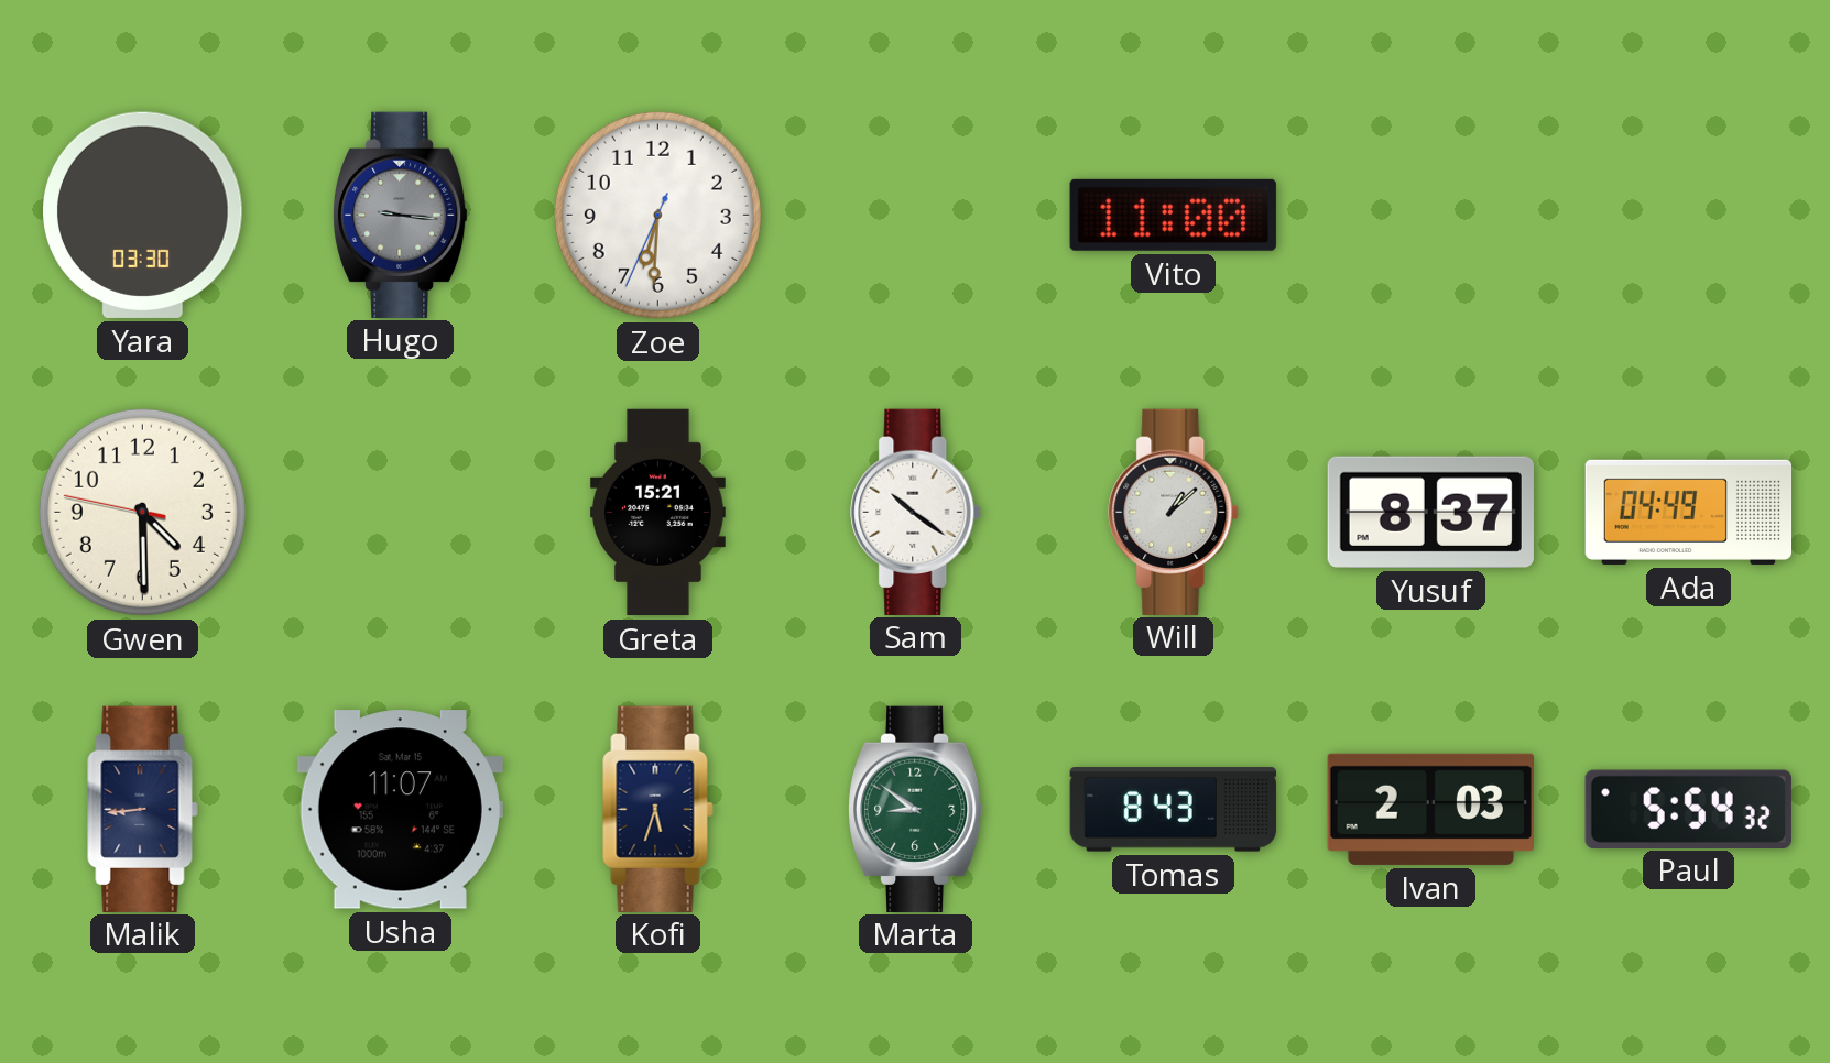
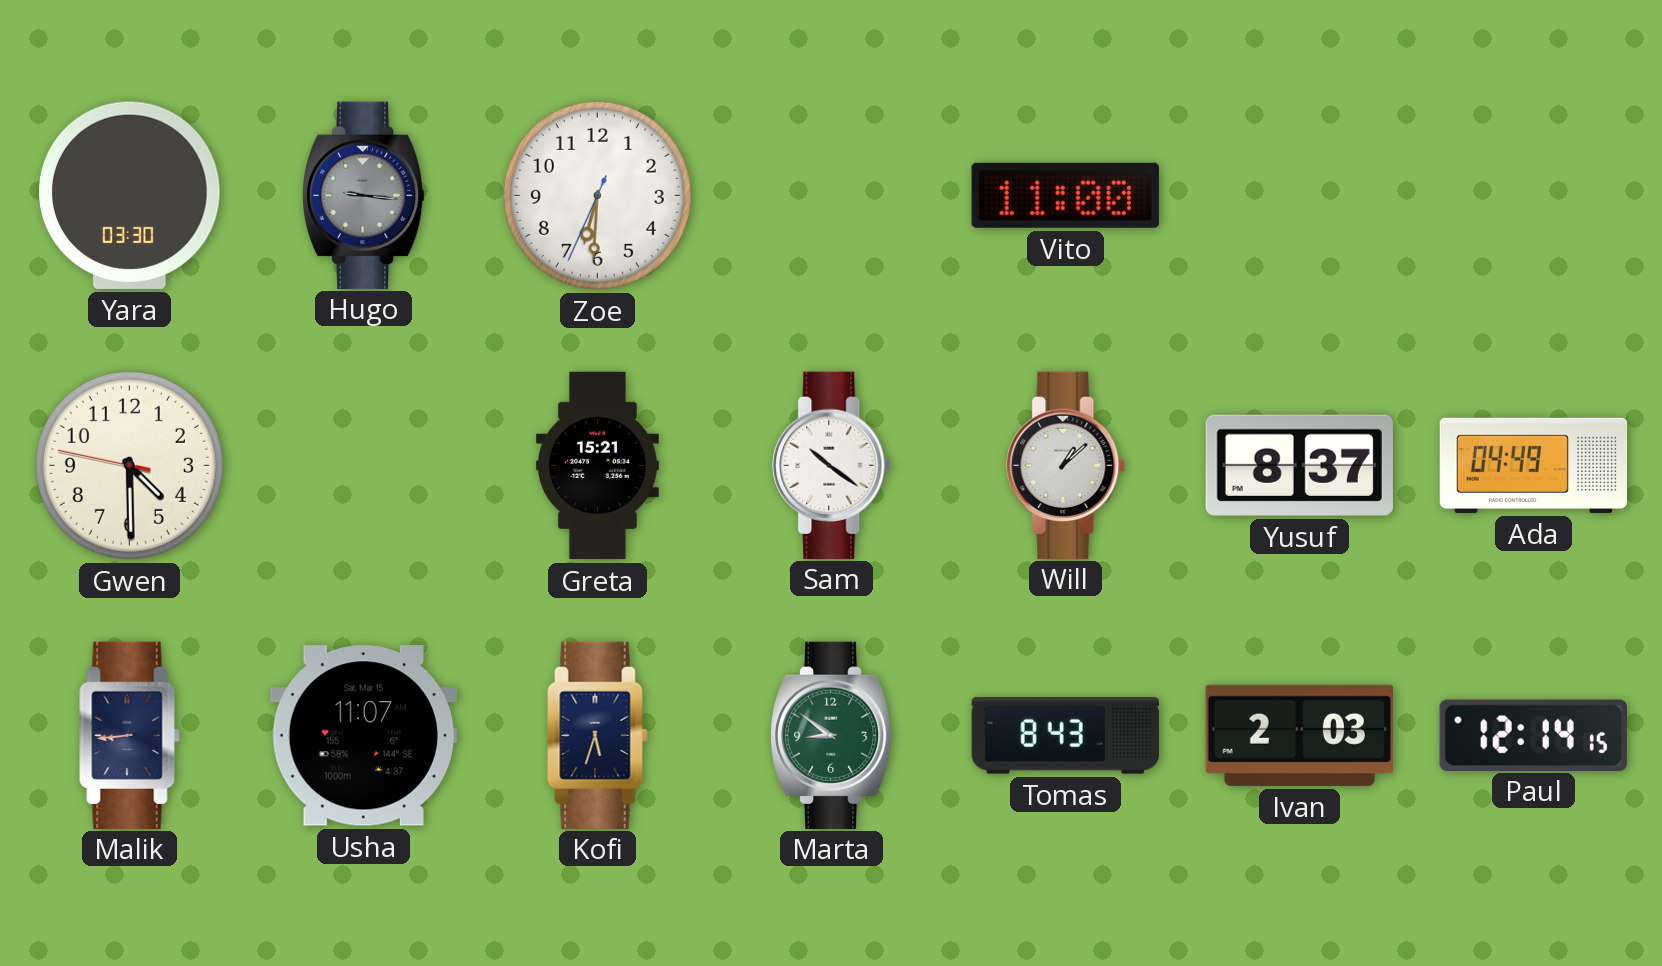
Paul: 5:54 -> 12:14
